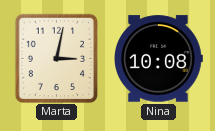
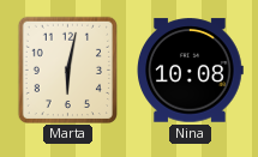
Marta: 3:02 -> 6:02
